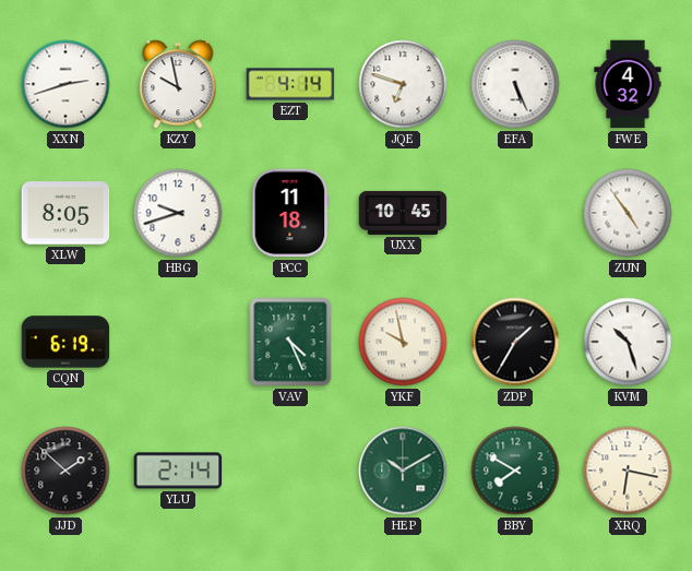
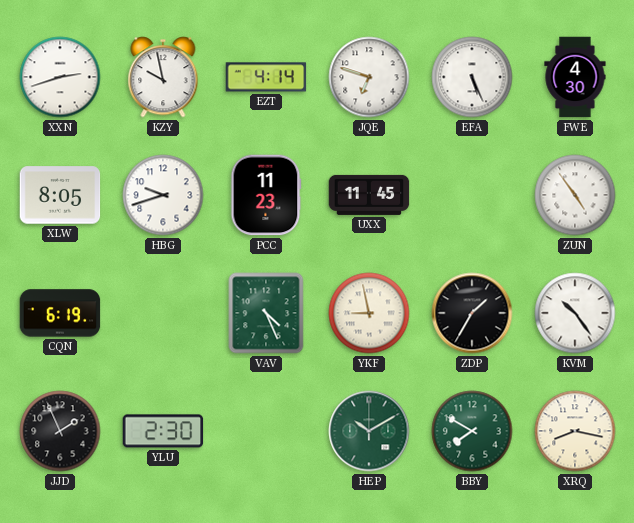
FWE: 4:32 -> 4:30
PCC: 11:18 -> 11:23
UXX: 10:45 -> 11:45
YKF: 9:58 -> 8:58
KVM: 10:27 -> 10:24
JJD: 1:52 -> 1:56
YLU: 2:14 -> 2:30
XRQ: 6:17 -> 8:17
